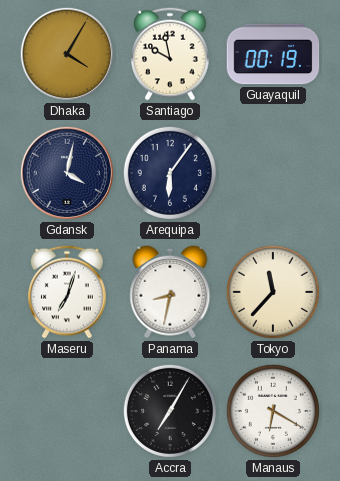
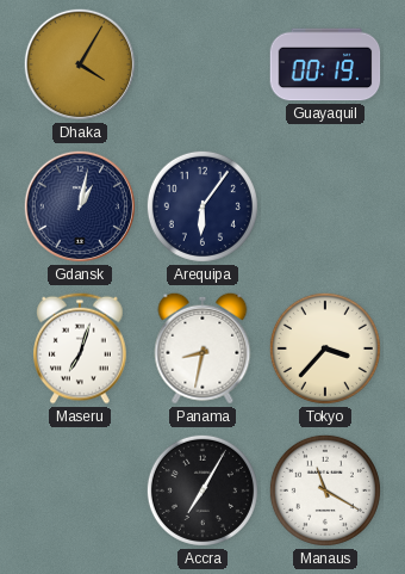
Santiago: 9:58 -> none
Gdansk: 4:02 -> 1:02
Tokyo: 11:37 -> 3:37
Manaus: 6:20 -> 11:20
